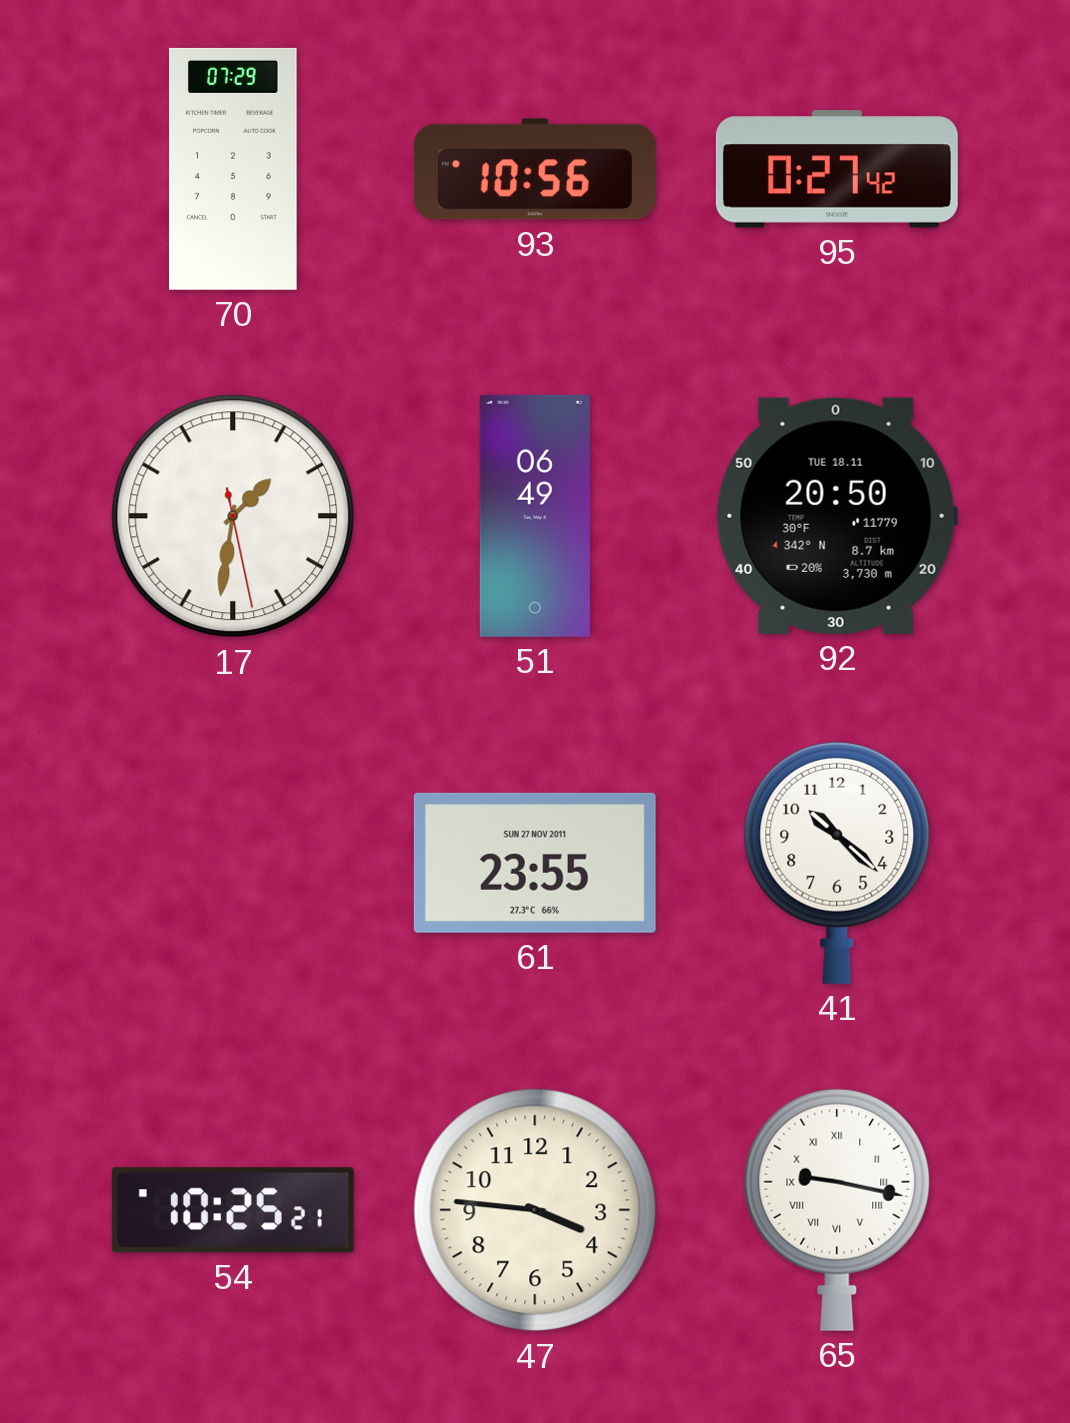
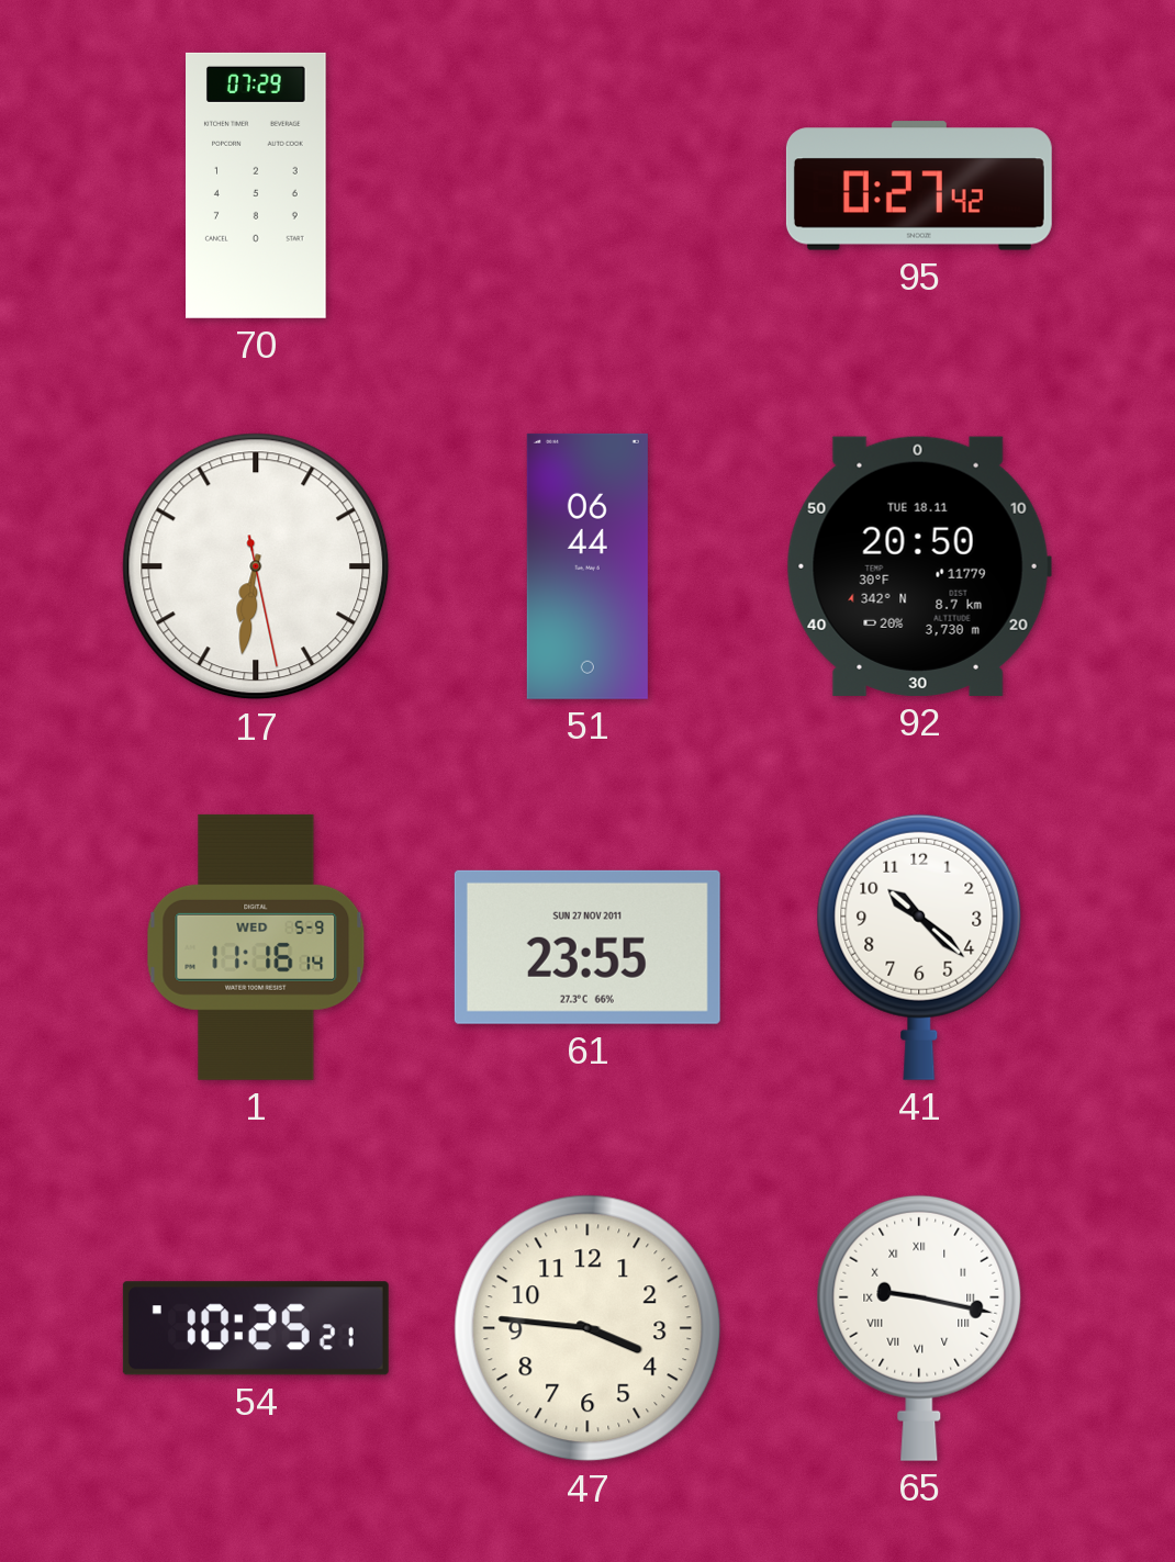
93: 10:56 -> none
17: 1:31 -> 6:31
51: 06:49 -> 06:44
1: none -> 11:16
